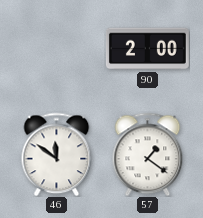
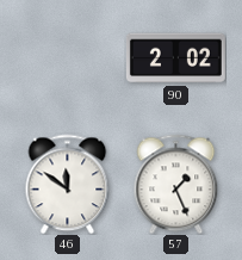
90: 2:00 -> 2:02
57: 1:21 -> 1:26
